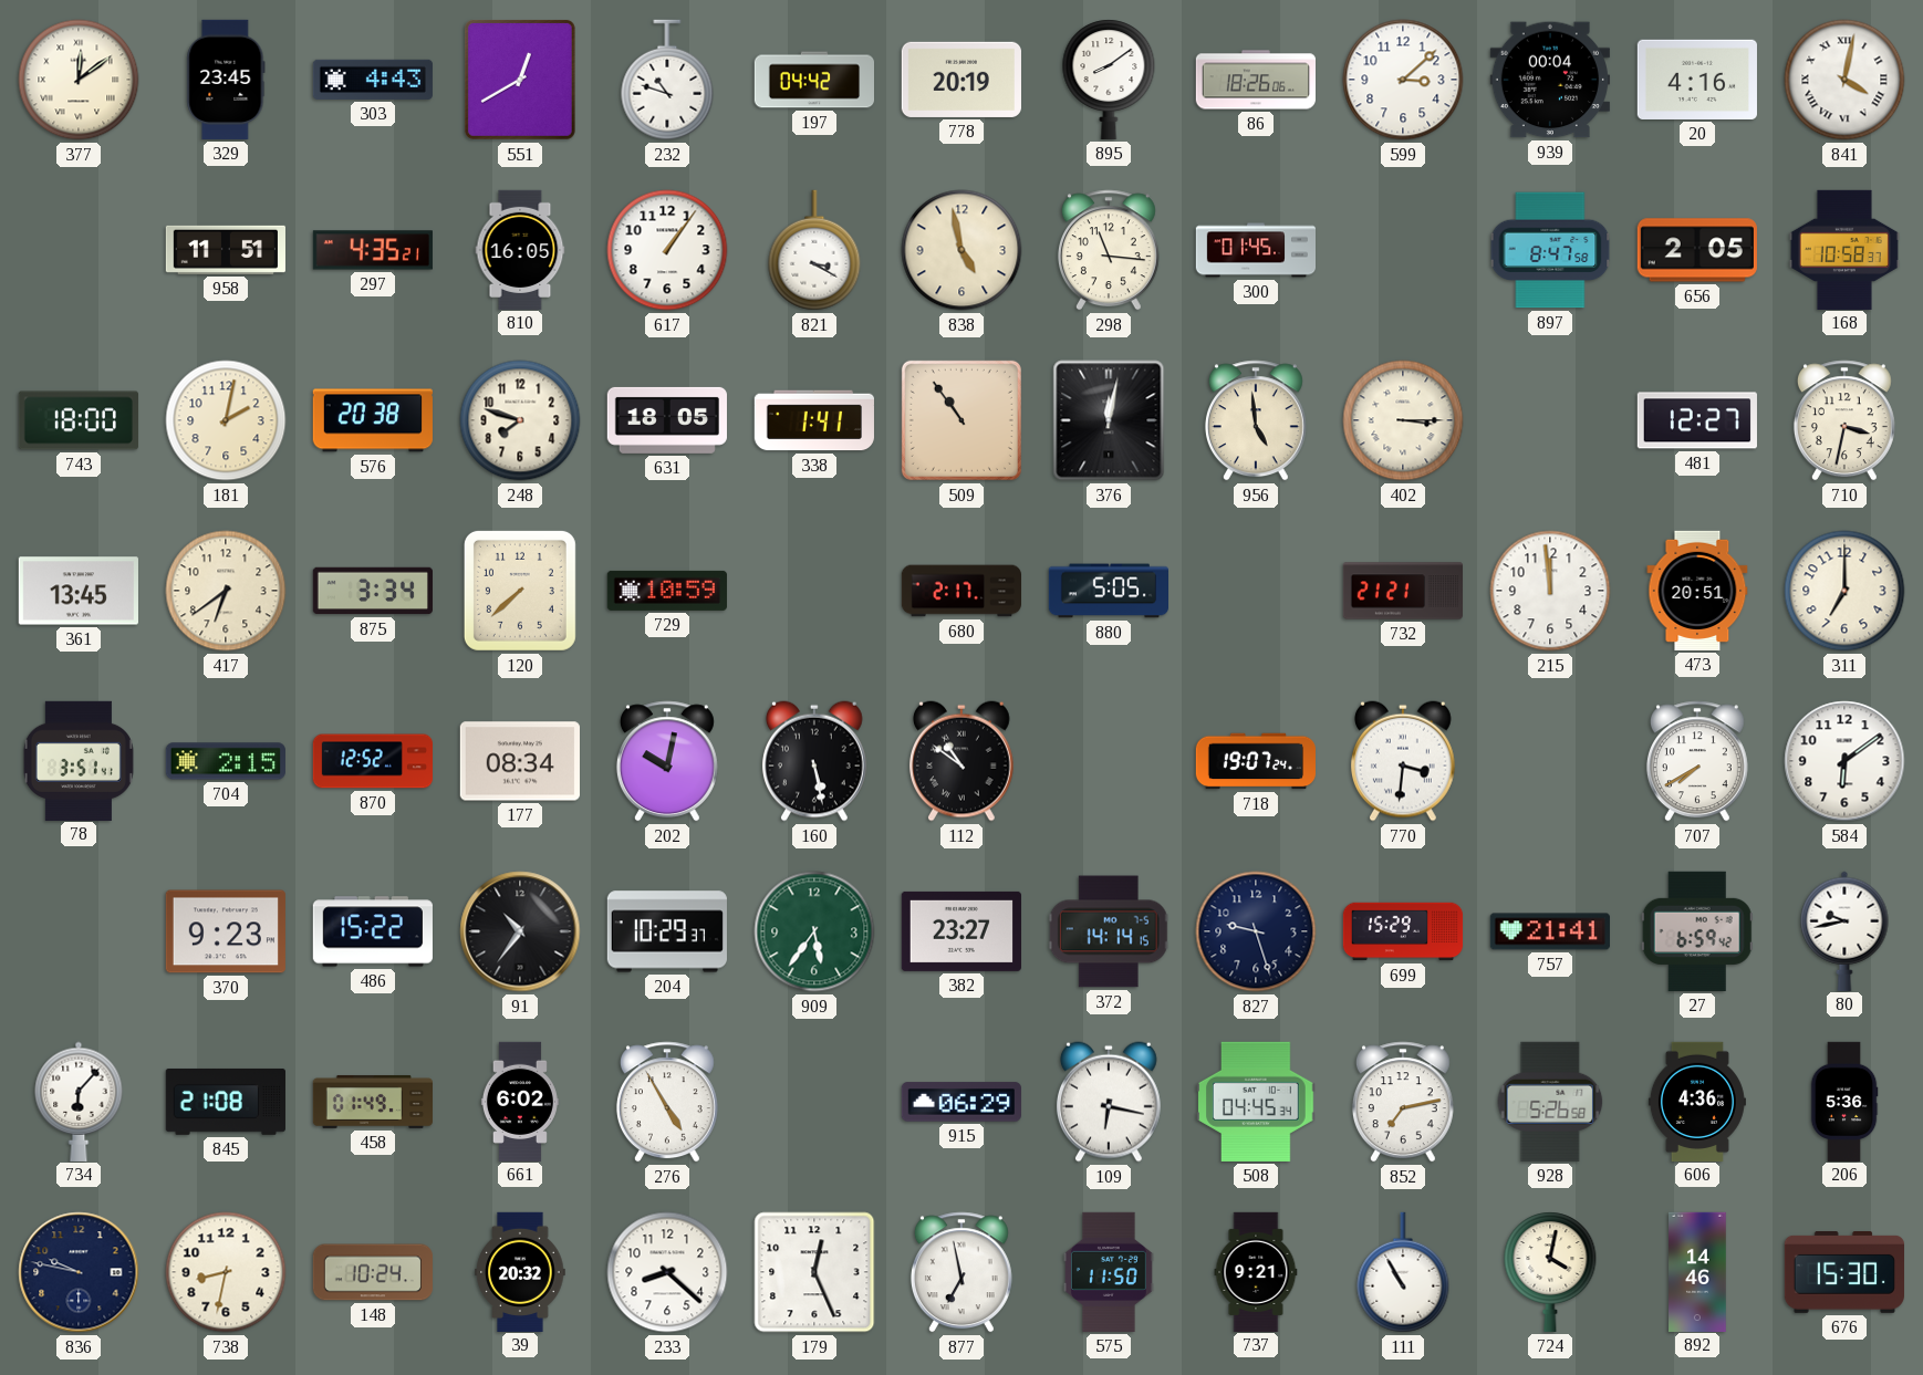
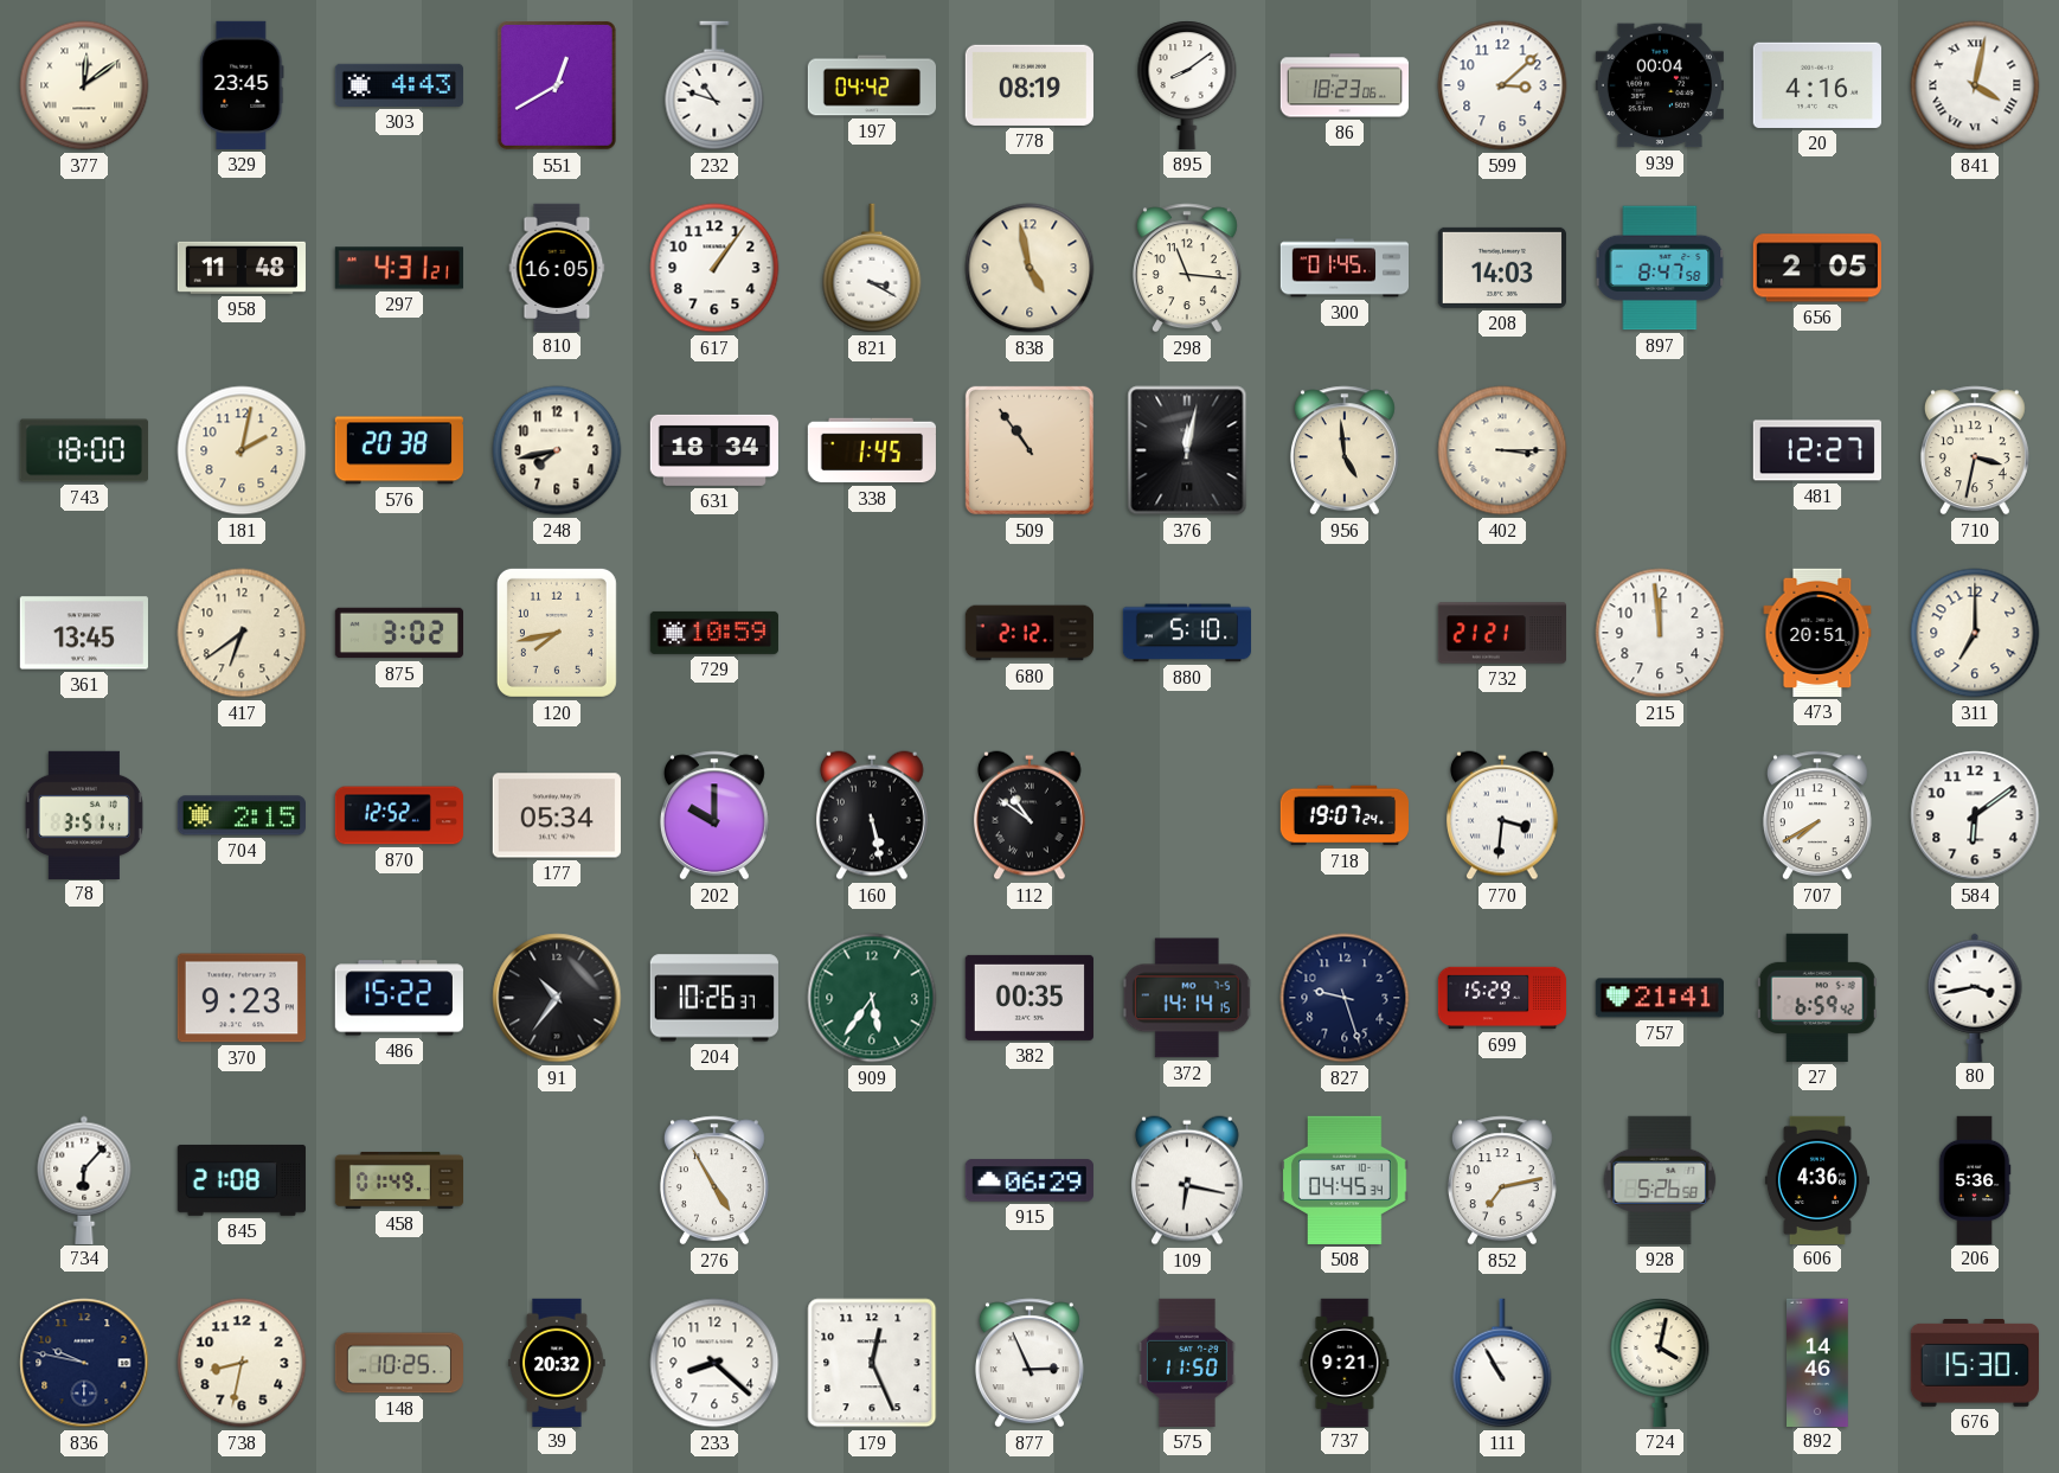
778: 20:19 -> 08:19
86: 18:26 -> 18:23
958: 11:51 -> 11:48
297: 4:35 -> 4:31
208: none -> 14:03
168: 10:58 -> none
248: 7:48 -> 7:43
631: 18:05 -> 18:34
338: 1:41 -> 1:45
875: 3:34 -> 3:02
120: 7:38 -> 7:43
680: 2:17 -> 2:12
880: 5:05 -> 5:10
177: 08:34 -> 05:34
202: 10:02 -> 10:00
204: 10:29 -> 10:26
382: 23:27 -> 00:35
80: 9:43 -> 3:43
661: 6:02 -> none
148: 10:24 -> 10:25
877: 6:58 -> 2:56
